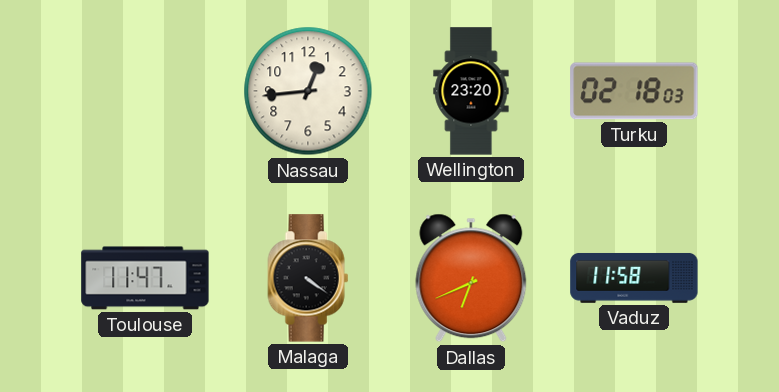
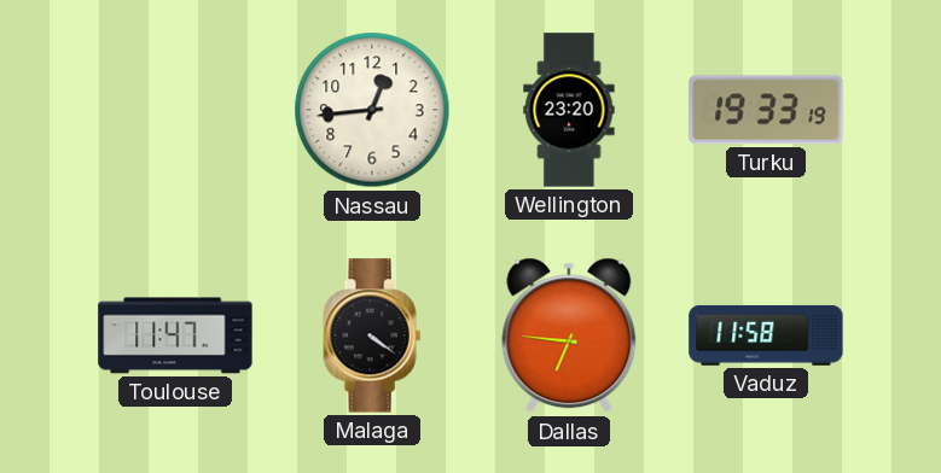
Turku: 02:18 -> 19:33
Dallas: 6:41 -> 6:46
